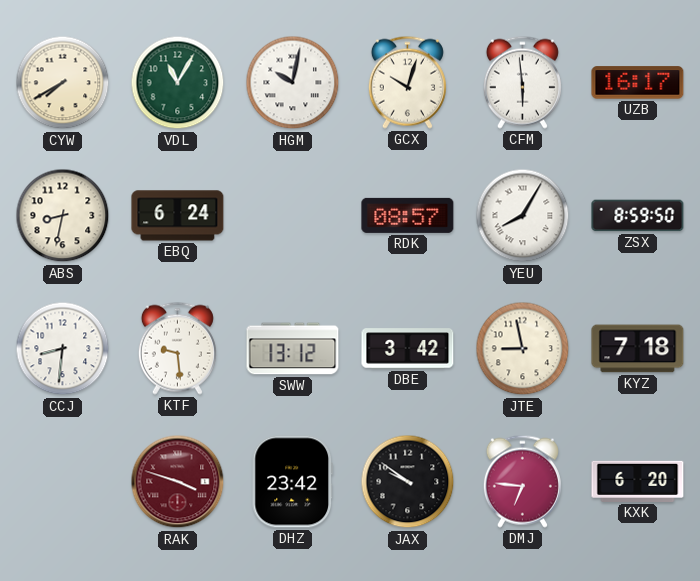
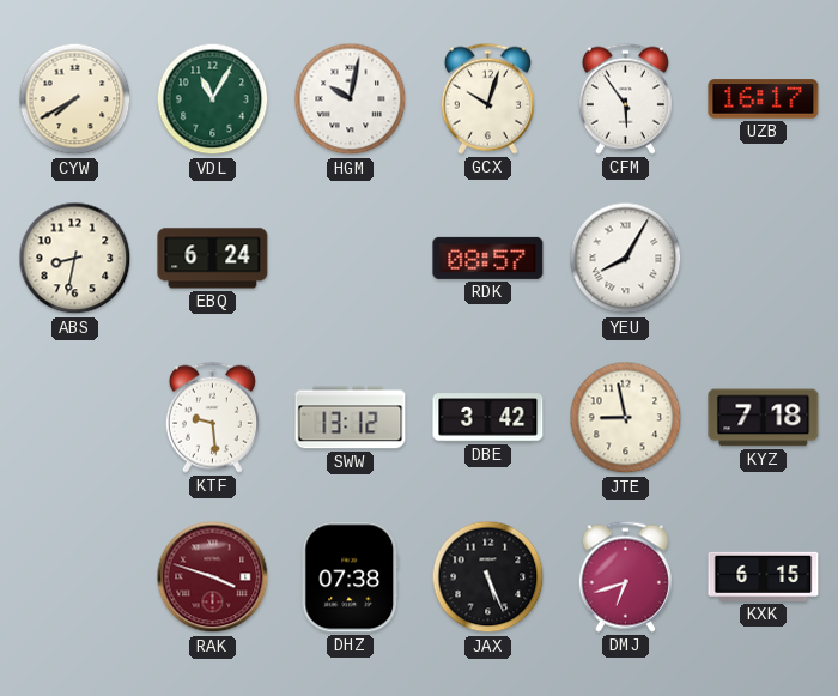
CFM: 5:59 -> 5:54
ZSX: 8:59 -> none
CCJ: 8:31 -> none
DHZ: 23:42 -> 07:38
JAX: 9:51 -> 5:26
DMJ: 6:46 -> 6:42
KXK: 6:20 -> 6:15
